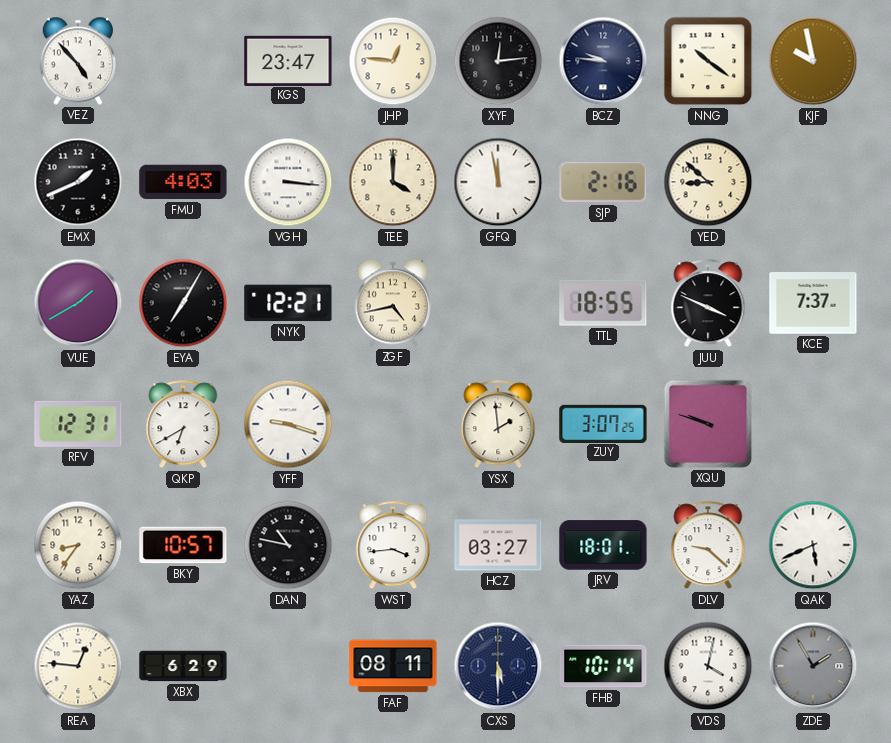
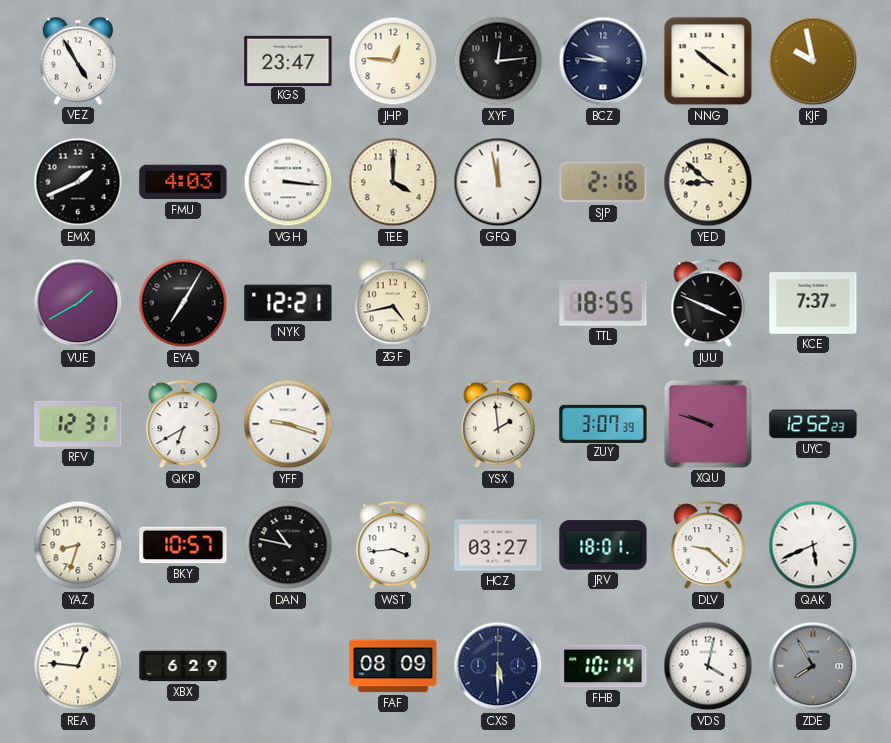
VEZ: 4:53 -> 4:55
ZUY: 3:07:25 -> 3:07:39
UYC: none -> 12:52
YAZ: 8:36 -> 8:33
FAF: 08:11 -> 08:09
ZDE: 1:55 -> 7:55
